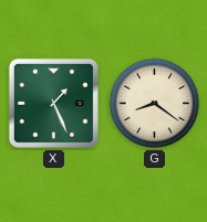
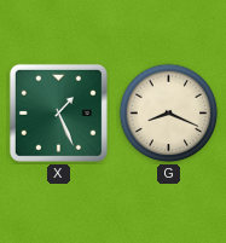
G: 8:21 -> 8:19
